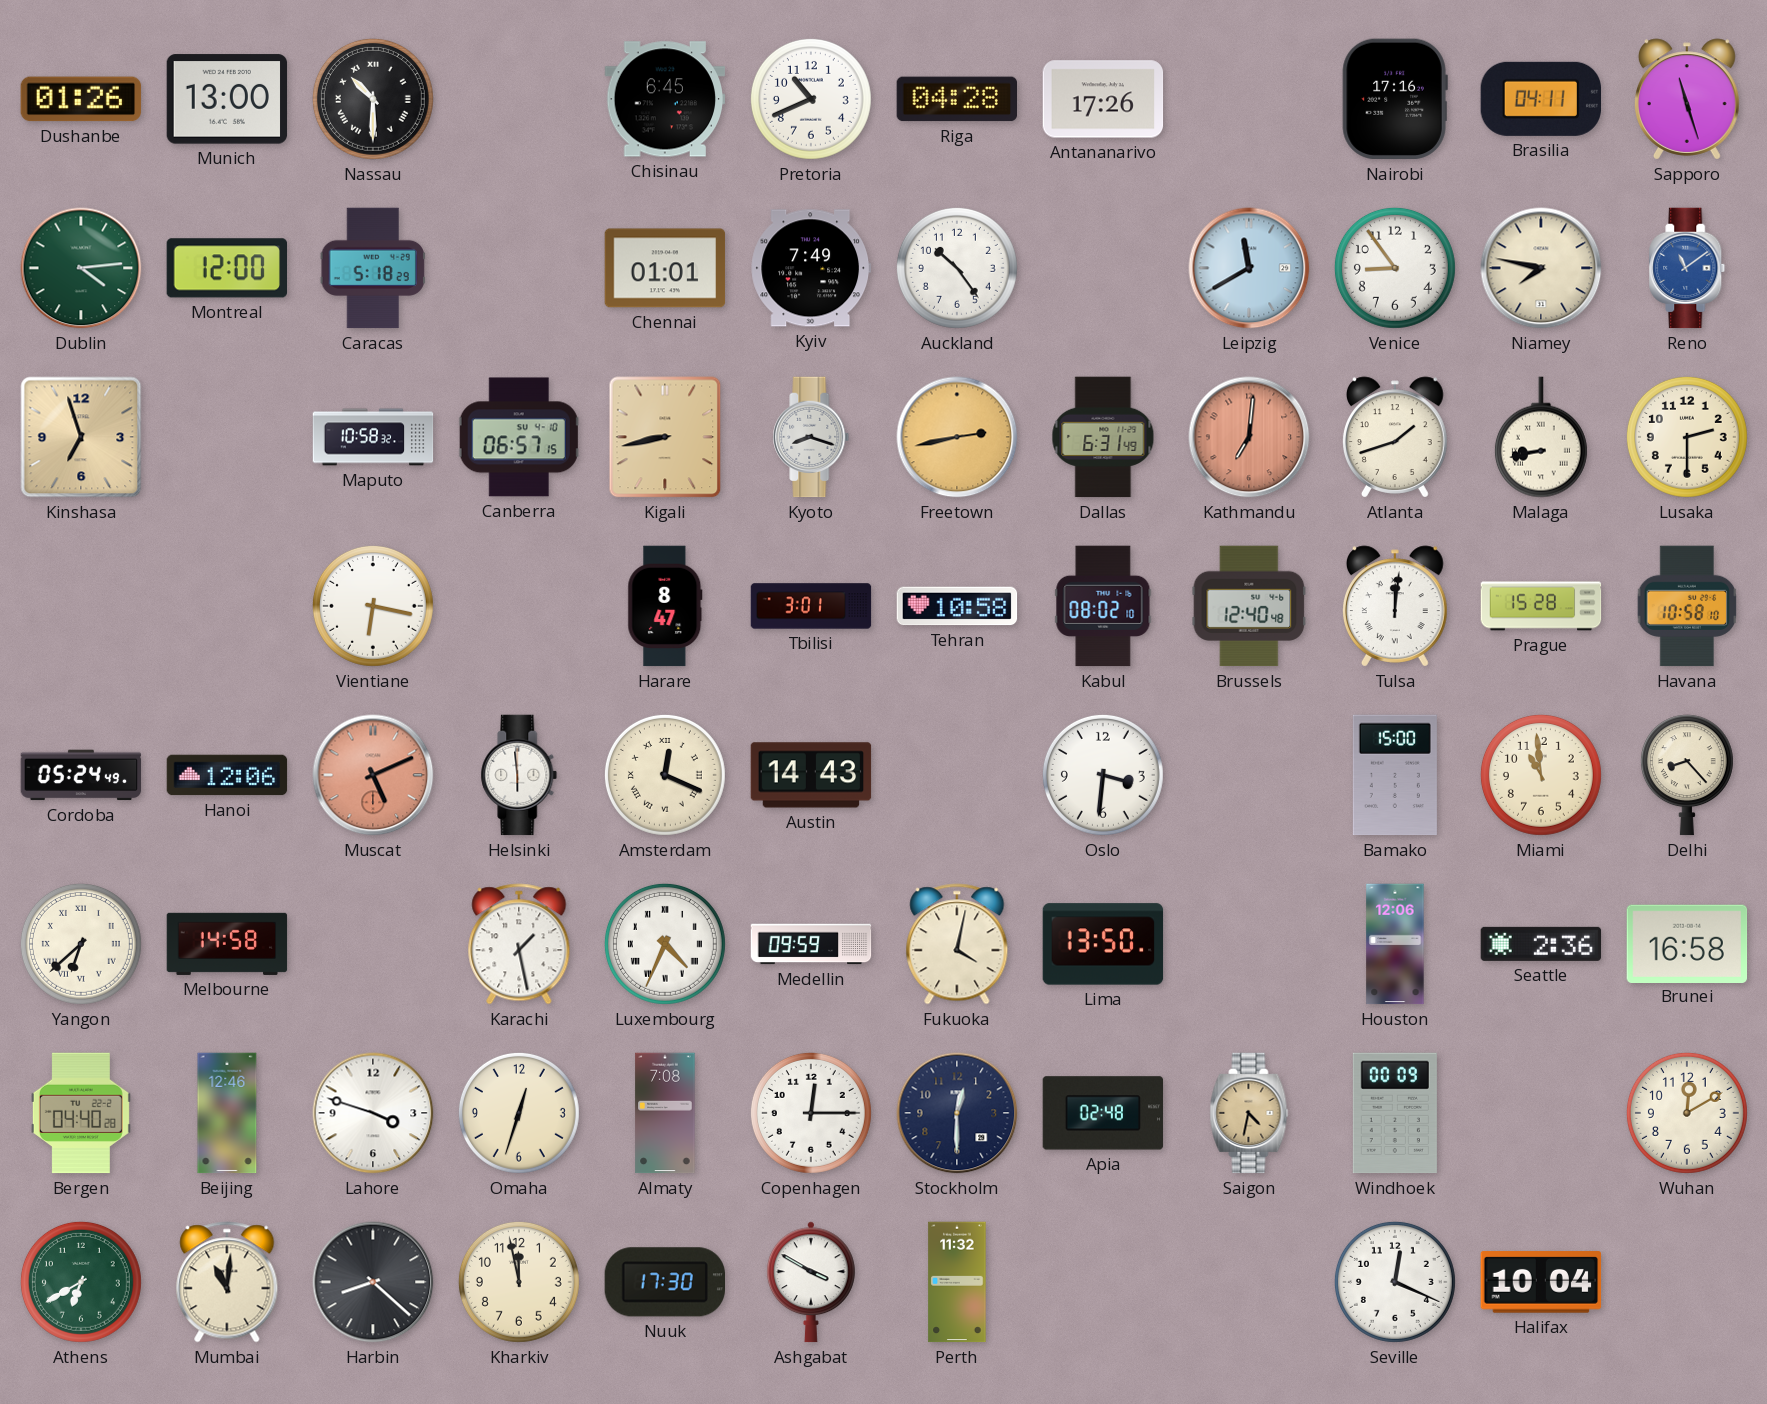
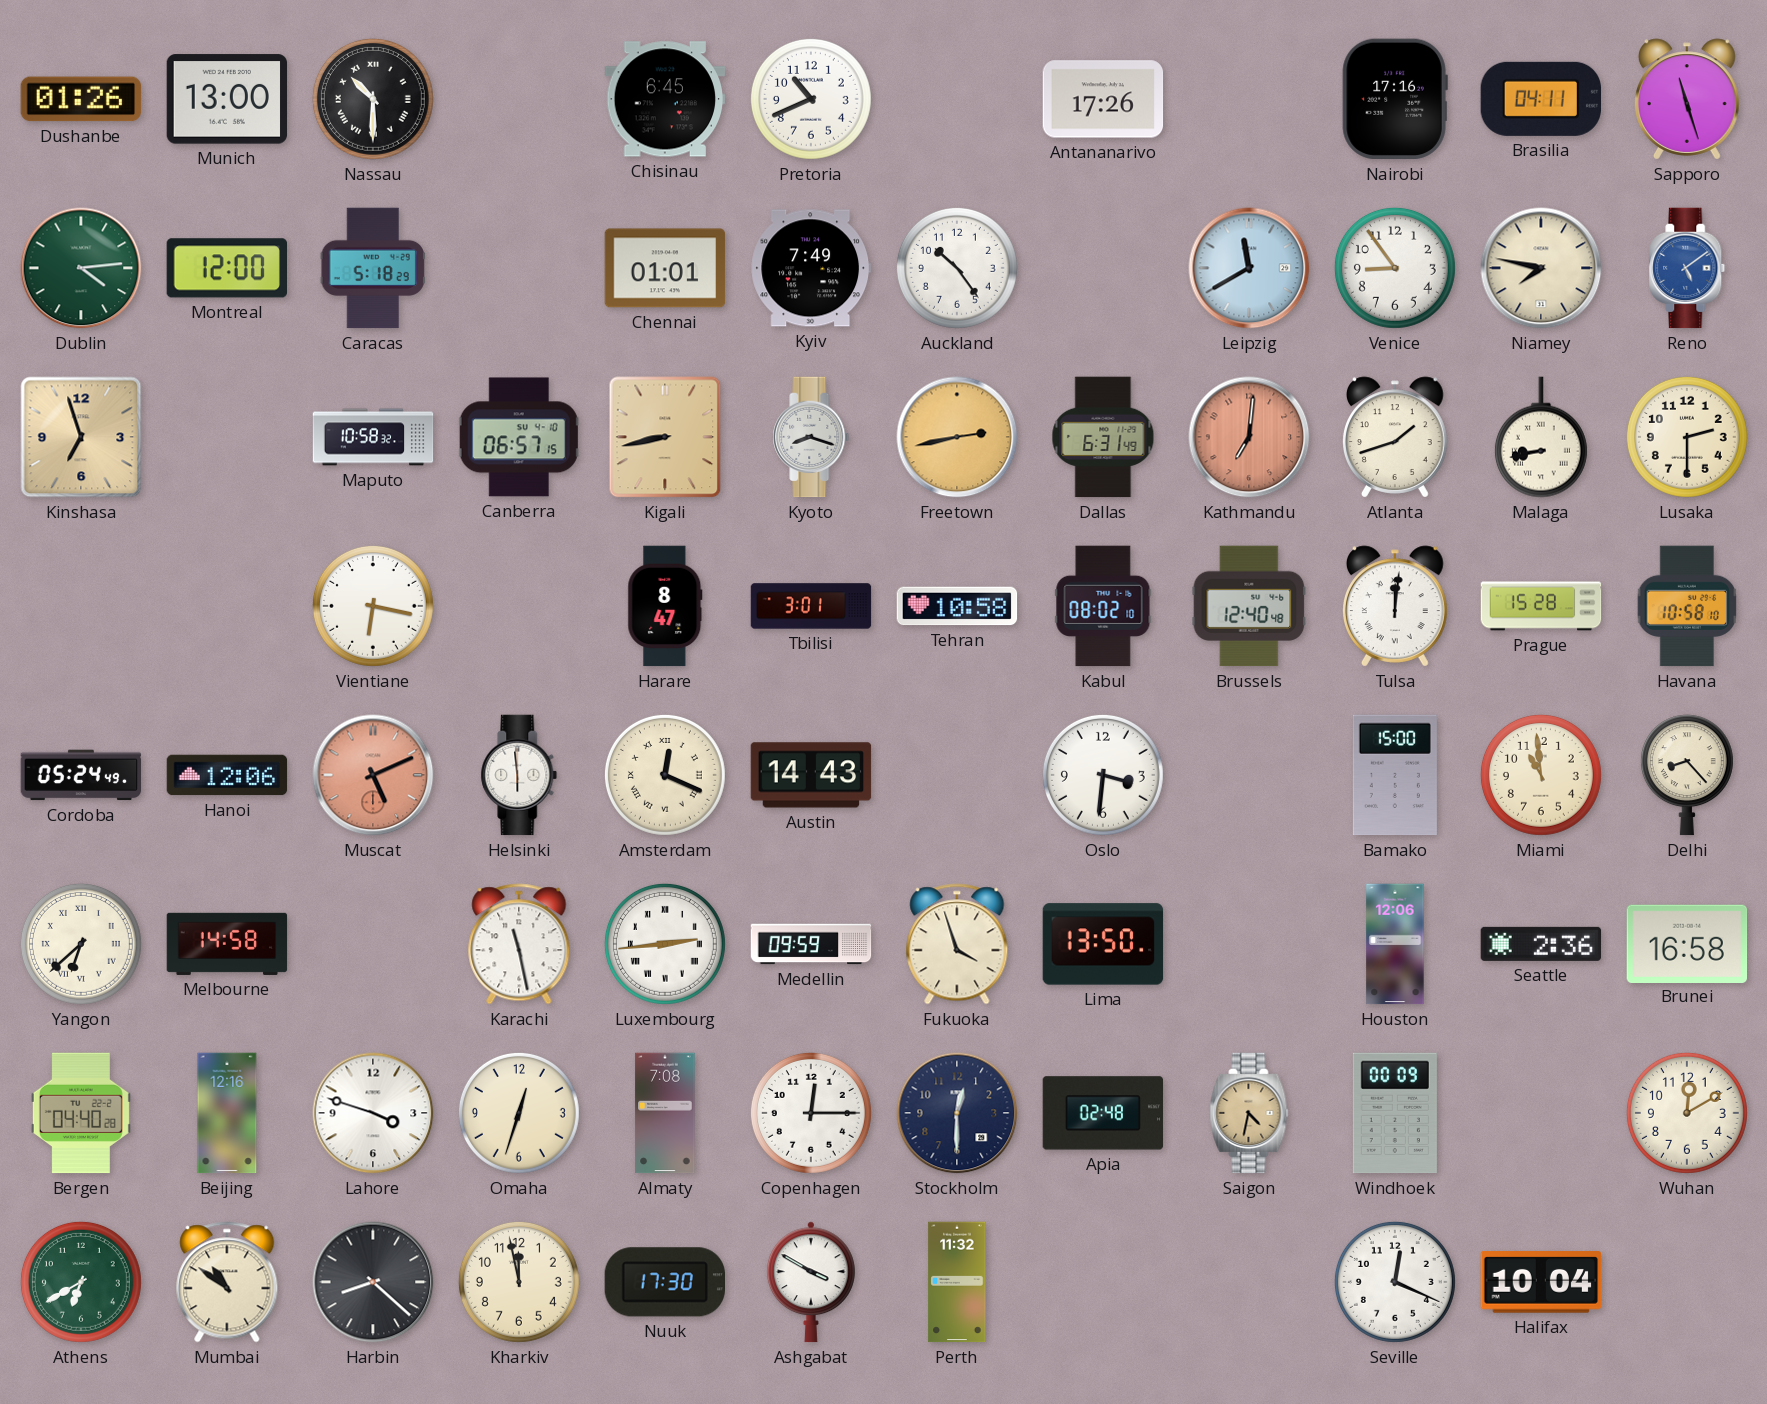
Riga: 04:28 -> none
Reno: 11:09 -> 5:09
Karachi: 1:28 -> 11:28
Luxembourg: 4:34 -> 2:44
Fukuoka: 4:02 -> 3:57
Beijing: 12:46 -> 12:16
Mumbai: 11:01 -> 10:51
